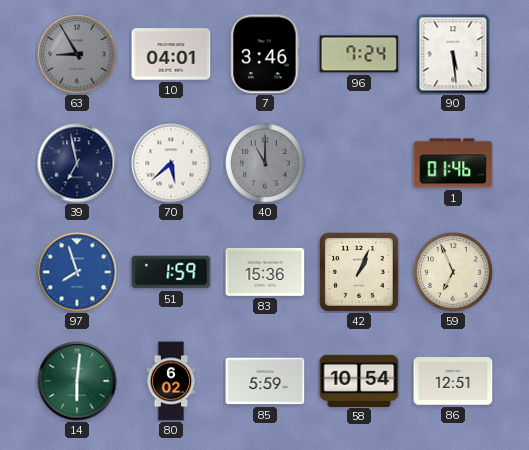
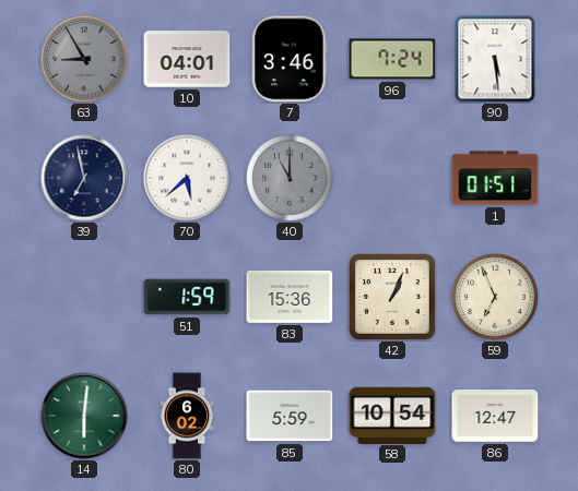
1: 01:46 -> 01:51
97: 7:57 -> none
86: 12:51 -> 12:47
